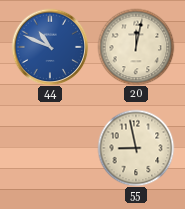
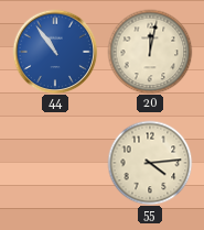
44: 10:49 -> 10:54
55: 8:58 -> 4:14
